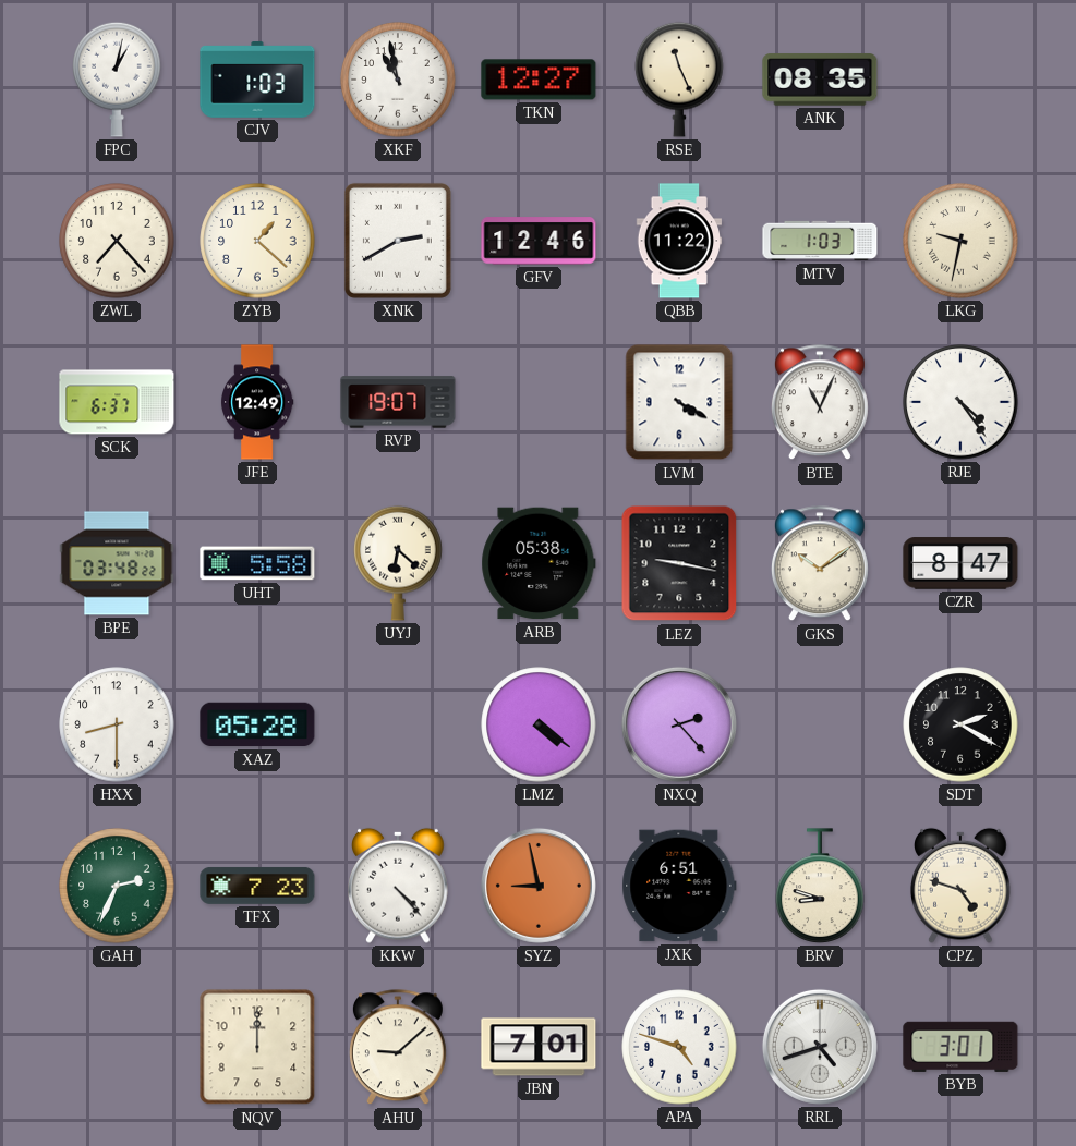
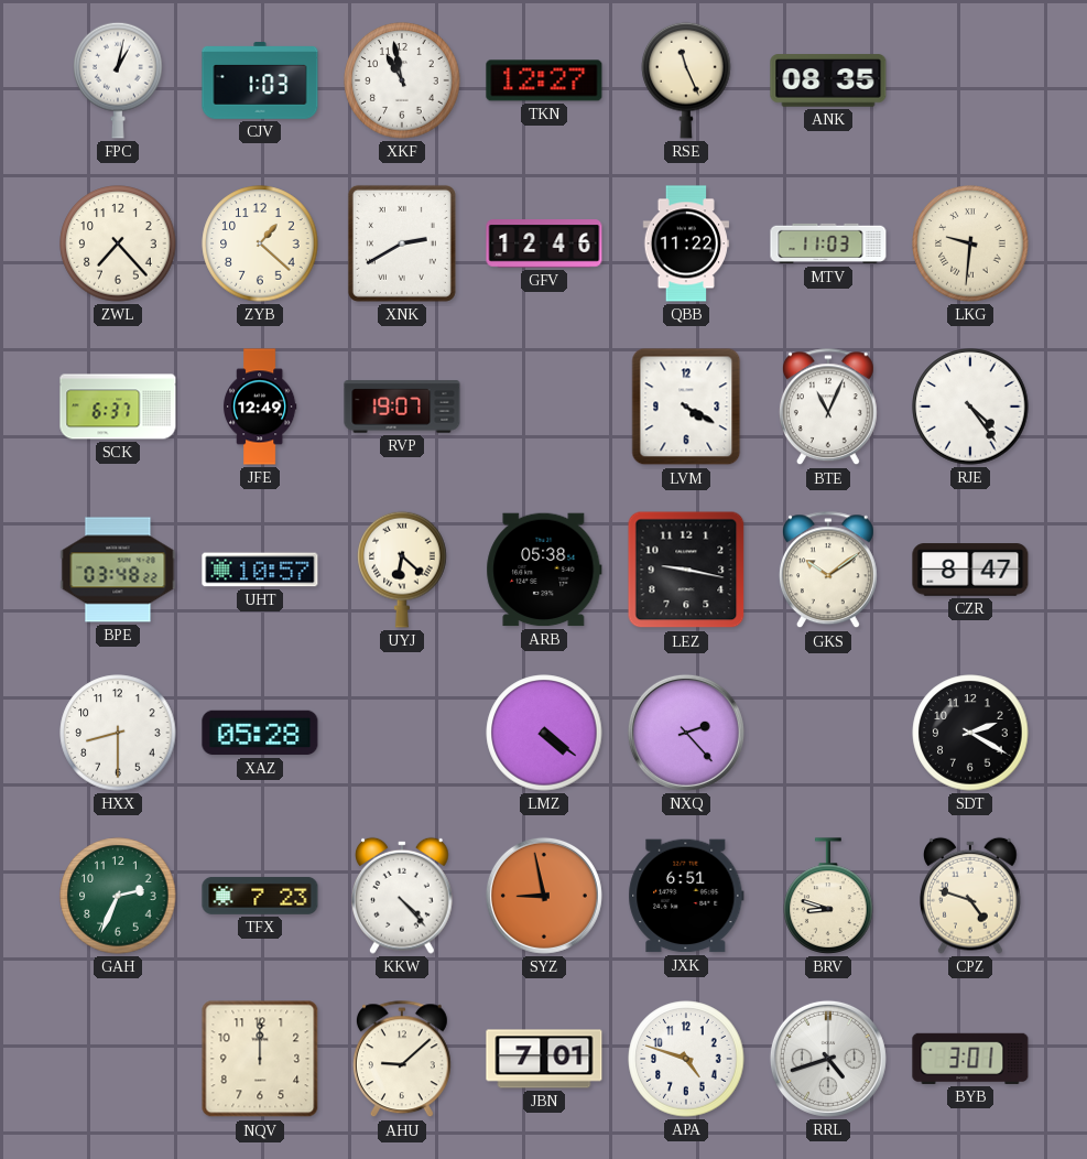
MTV: 1:03 -> 11:03
LKG: 9:32 -> 9:31
UHT: 5:58 -> 10:57
